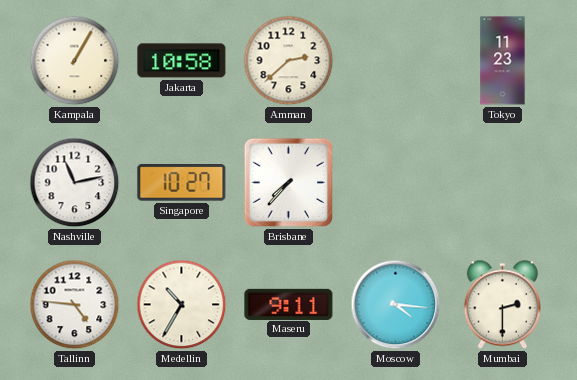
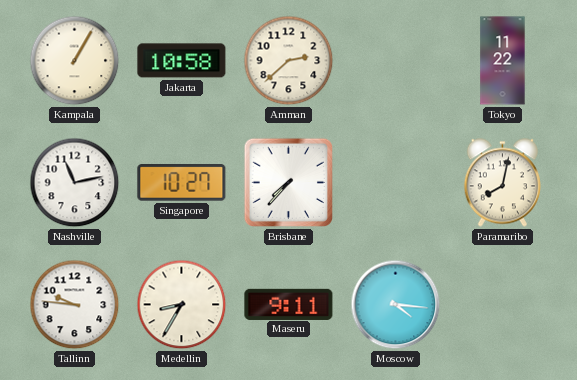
Tokyo: 11:23 -> 11:22
Paramaribo: none -> 8:02
Tallinn: 4:46 -> 9:46
Medellin: 10:35 -> 8:35
Mumbai: 2:30 -> none
